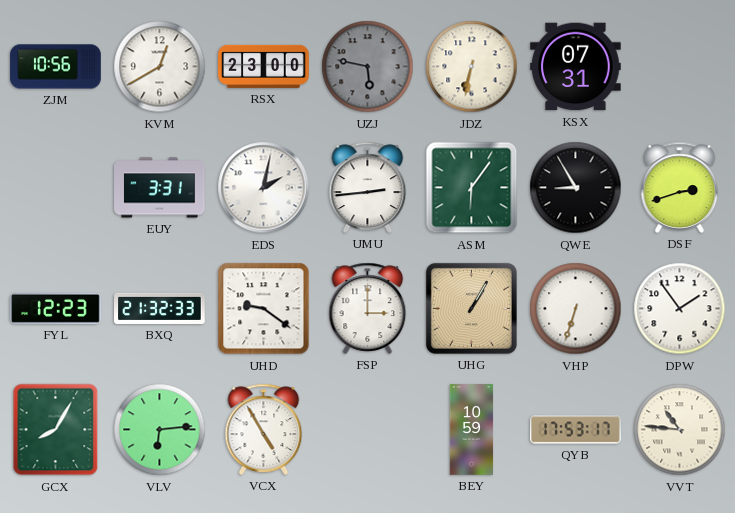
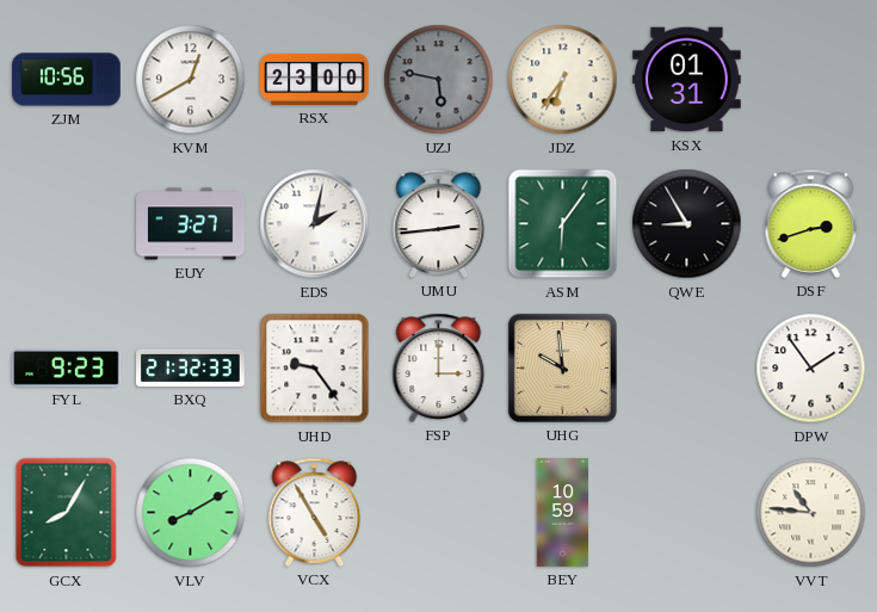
JDZ: 6:32 -> 6:36
KSX: 07:31 -> 01:31
EUY: 3:31 -> 3:27
FYL: 12:23 -> 9:23
UHD: 9:21 -> 9:24
UHG: 1:05 -> 9:59
VHP: 6:33 -> none
VLV: 6:14 -> 8:10
QYB: 17:53 -> none
